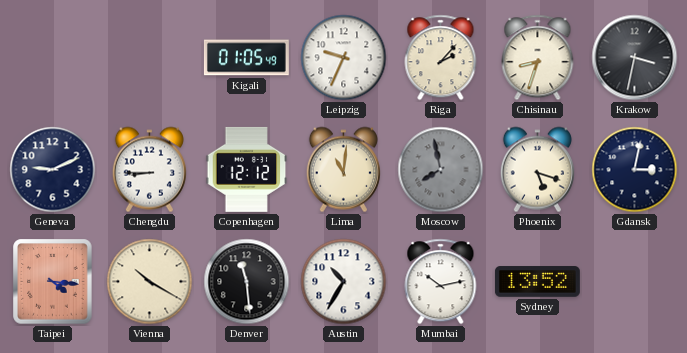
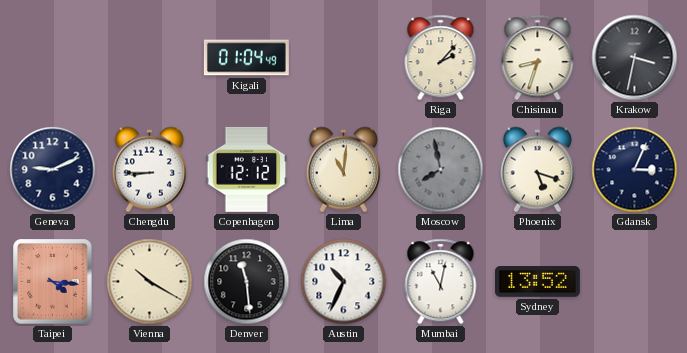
Kigali: 01:05 -> 01:04
Leipzig: 9:34 -> none
Gdansk: 3:02 -> 3:04
Austin: 10:35 -> 10:34
Mumbai: 10:13 -> 11:02
